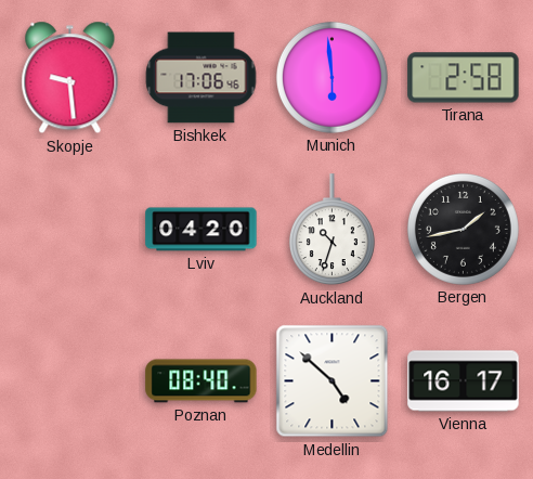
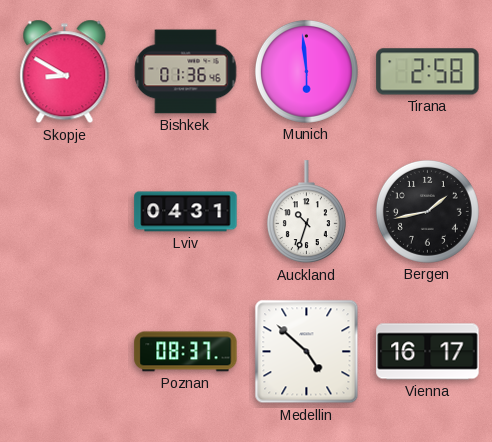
Skopje: 9:29 -> 8:50
Bishkek: 17:06 -> 01:36
Lviv: 04:20 -> 04:31
Poznan: 08:40 -> 08:37
